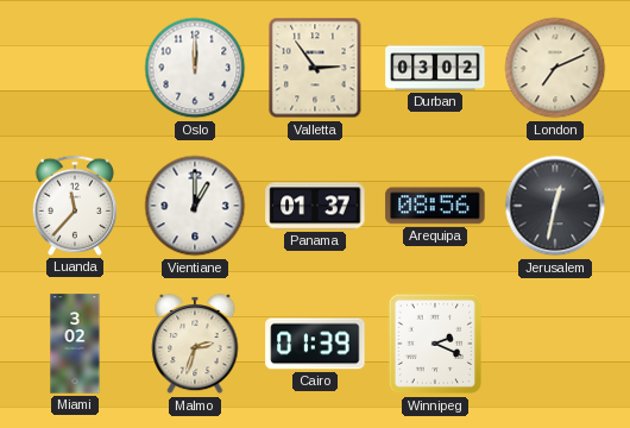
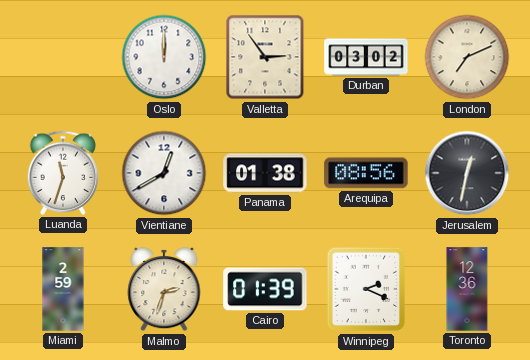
Luanda: 11:37 -> 11:33
Vientiane: 1:00 -> 12:40
Panama: 01:37 -> 01:38
Miami: 3:02 -> 2:59
Toronto: none -> 12:36
